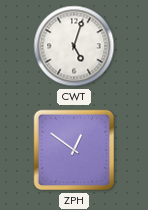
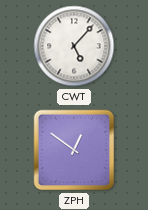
CWT: 5:03 -> 5:07
